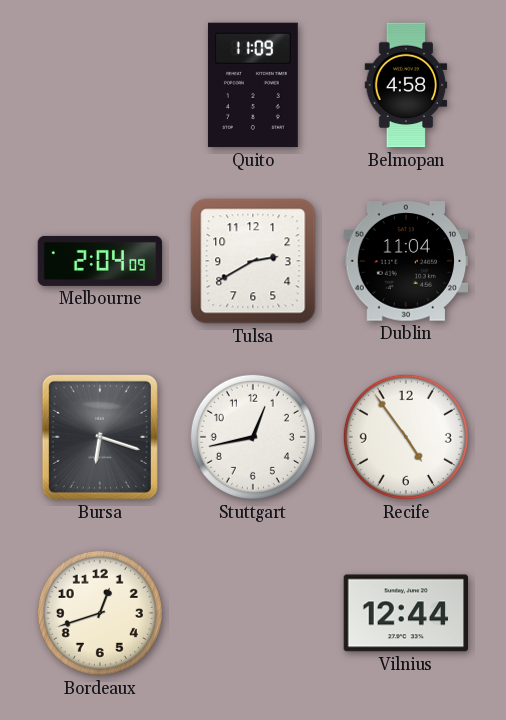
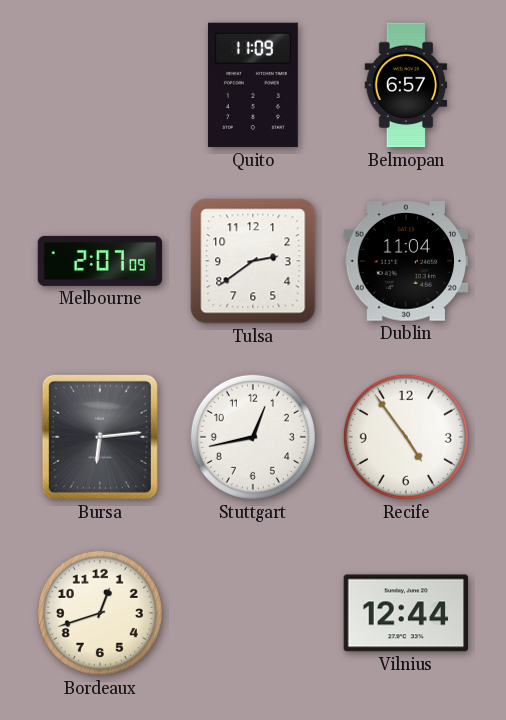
Belmopan: 4:58 -> 6:57
Melbourne: 2:04 -> 2:07
Tulsa: 2:40 -> 2:39
Bursa: 6:18 -> 6:14
